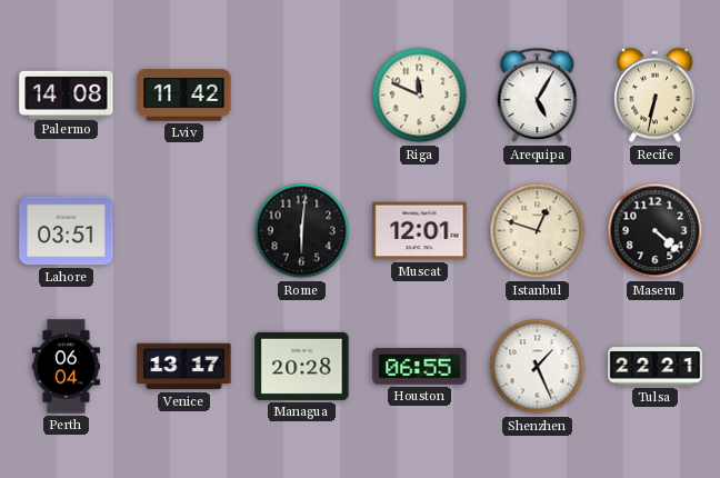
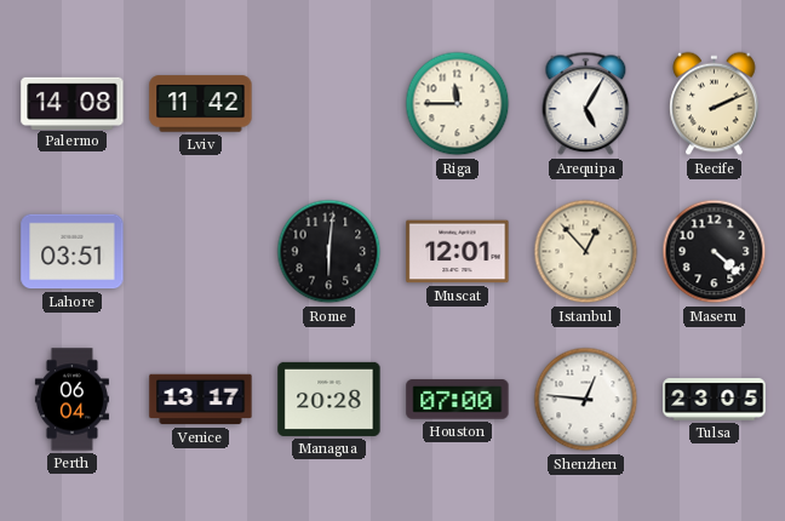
Riga: 11:49 -> 11:45
Recife: 6:32 -> 2:11
Istanbul: 12:48 -> 12:53
Houston: 06:55 -> 07:00
Shenzhen: 1:26 -> 12:46
Tulsa: 22:21 -> 23:05
